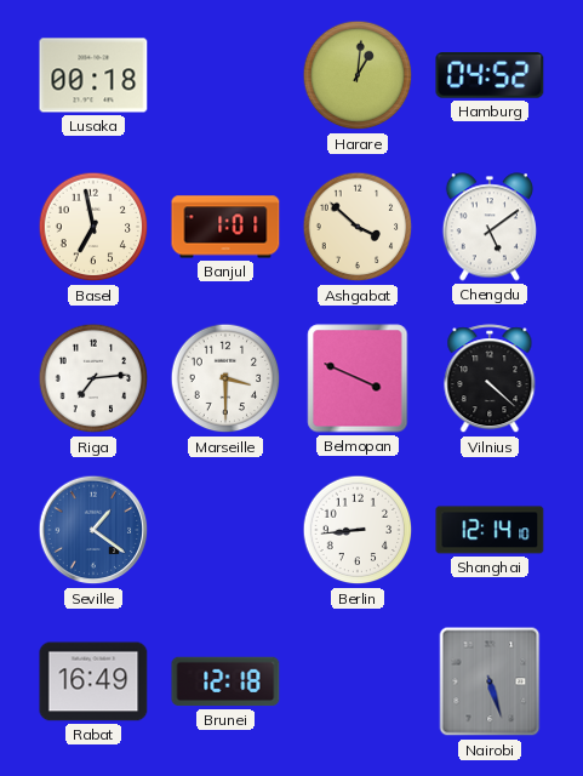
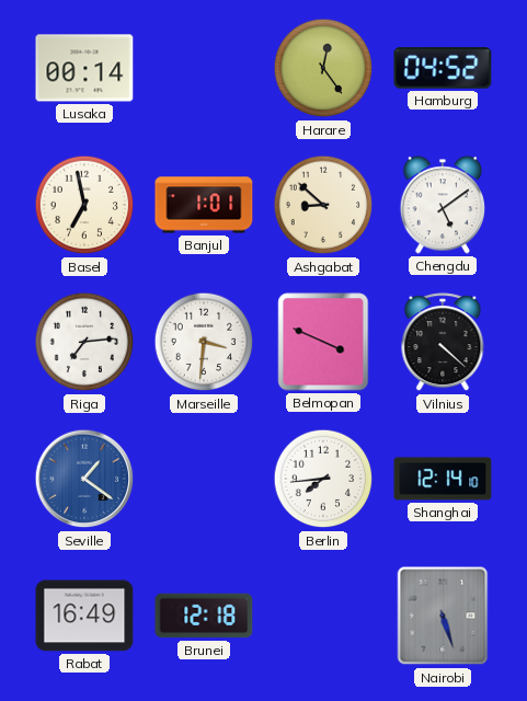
Lusaka: 00:18 -> 00:14
Harare: 1:01 -> 12:24
Ashgabat: 3:52 -> 8:52
Marseille: 3:30 -> 3:31
Berlin: 8:44 -> 7:44
